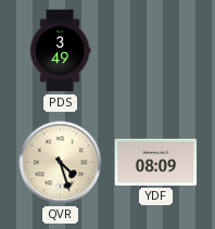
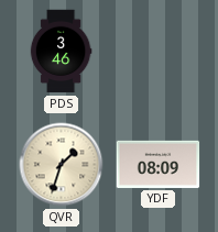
PDS: 3:49 -> 3:46
QVR: 4:27 -> 1:33
